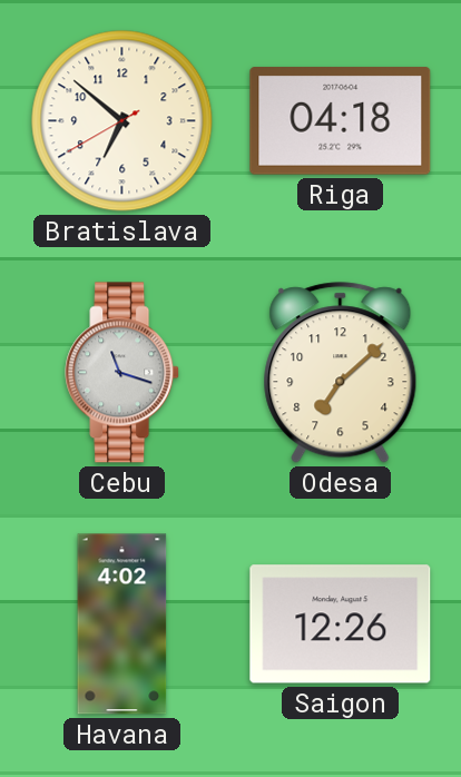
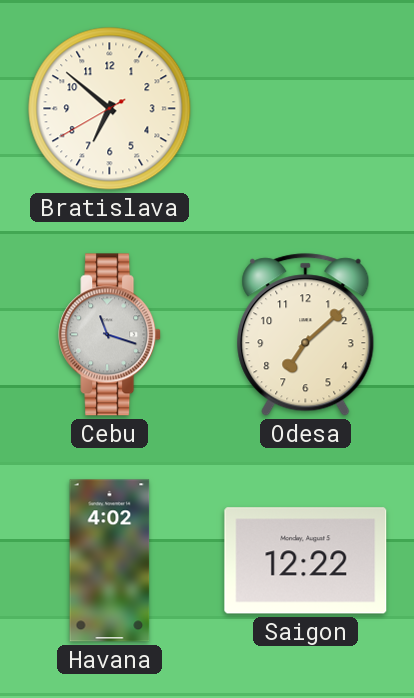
Riga: 04:18 -> none
Saigon: 12:26 -> 12:22
